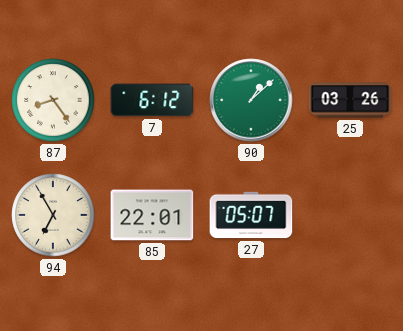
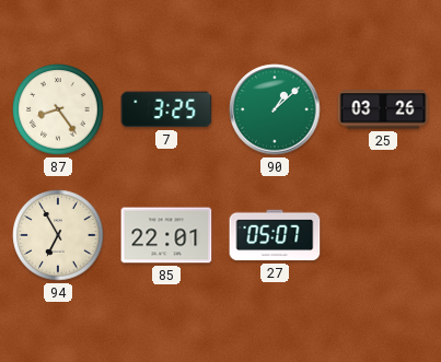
7: 6:12 -> 3:25
